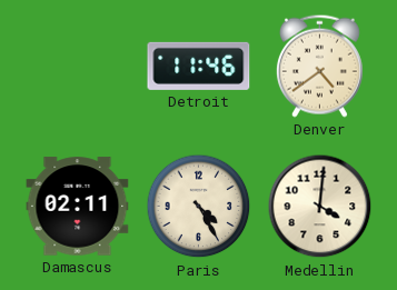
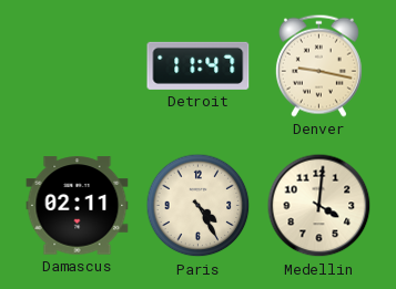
Detroit: 11:46 -> 11:47
Denver: 4:39 -> 9:17
